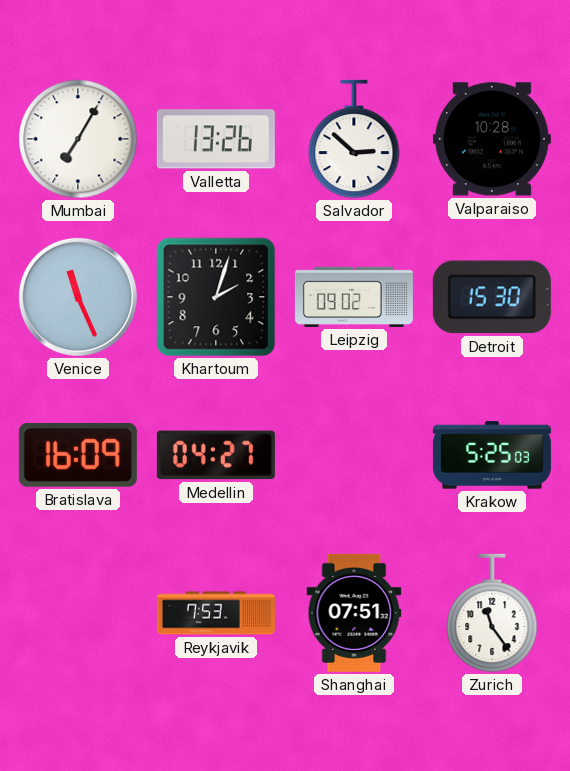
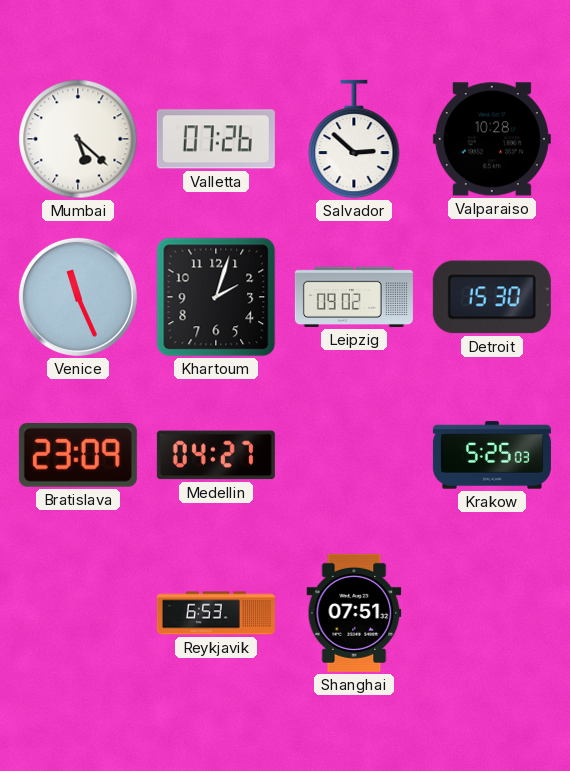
Mumbai: 7:05 -> 5:22
Valletta: 13:26 -> 07:26
Bratislava: 16:09 -> 23:09
Reykjavik: 7:53 -> 6:53
Zurich: 11:24 -> none
